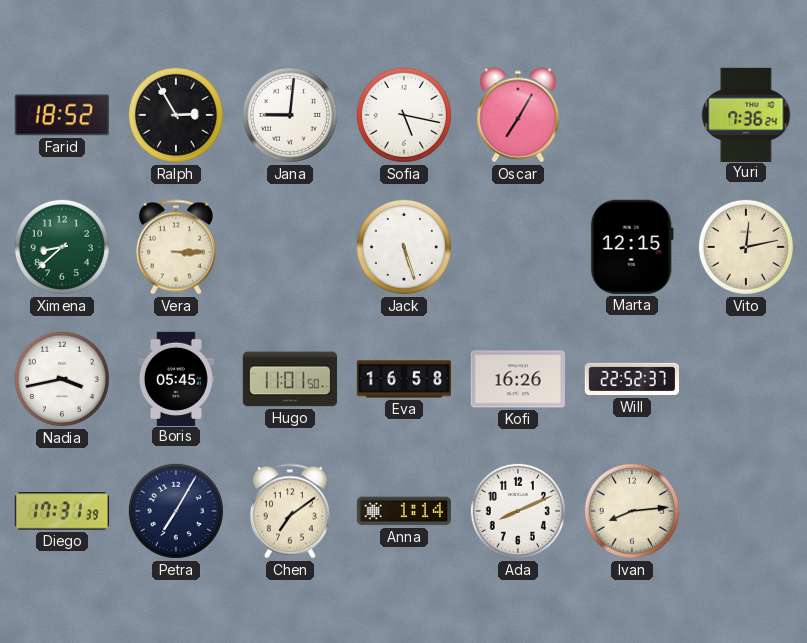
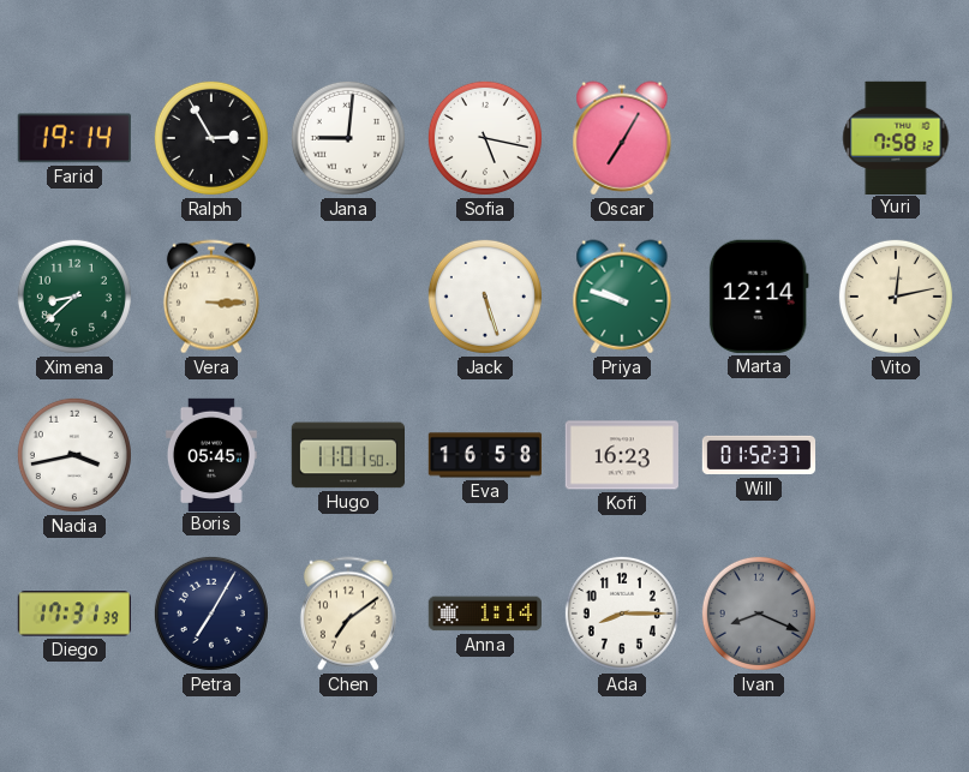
Farid: 18:52 -> 19:14
Yuri: 7:36 -> 7:58
Priya: none -> 9:48
Marta: 12:15 -> 12:14
Kofi: 16:26 -> 16:23
Will: 22:52 -> 01:52
Ada: 8:11 -> 8:15
Ivan: 8:14 -> 8:19
Ivan dial: cream -> grey
